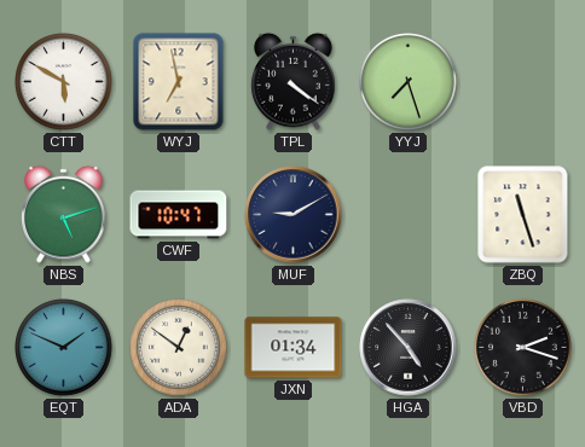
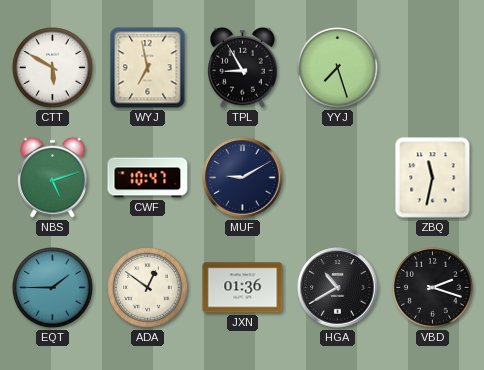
TPL: 4:21 -> 8:55
ZBQ: 11:27 -> 11:32
EQT: 1:49 -> 1:45
JXN: 01:34 -> 01:36
HGA: 4:53 -> 10:40
